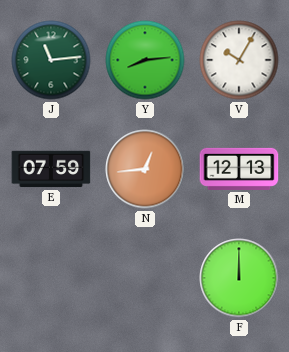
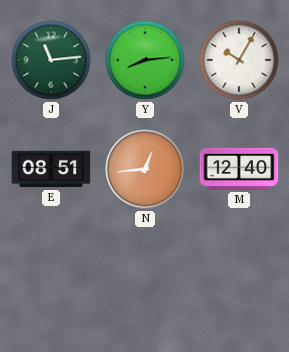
E: 07:59 -> 08:51
M: 12:13 -> 12:40
F: 12:00 -> none
